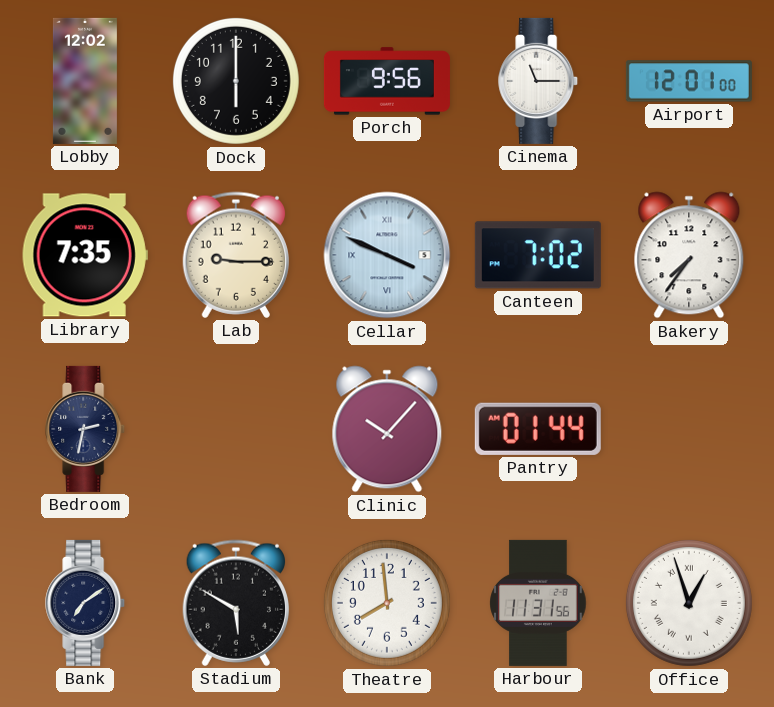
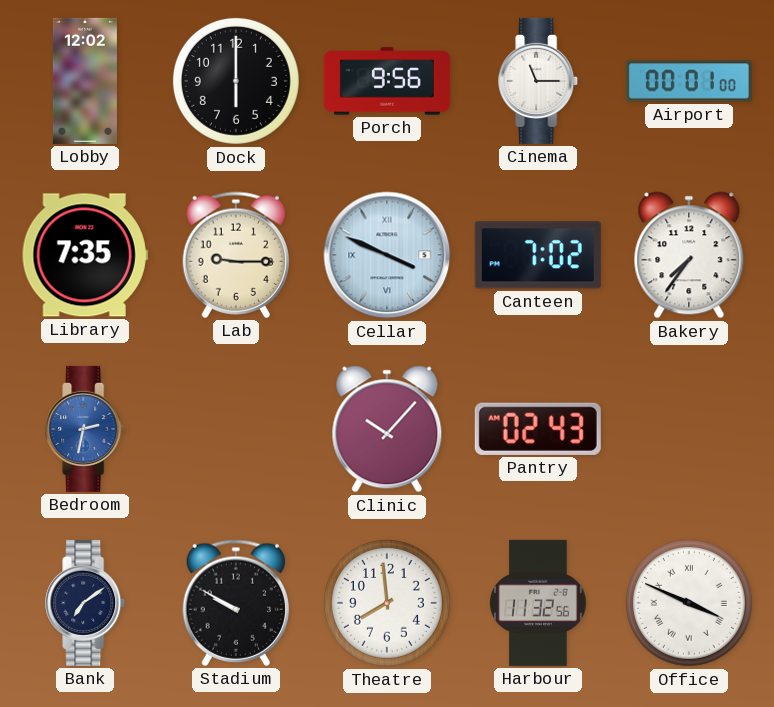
Airport: 12:01 -> 00:01
Bedroom dial: navy -> blue
Pantry: 01:44 -> 02:43
Stadium: 5:50 -> 9:50
Harbour: 11:31 -> 11:32
Office: 12:57 -> 3:49
